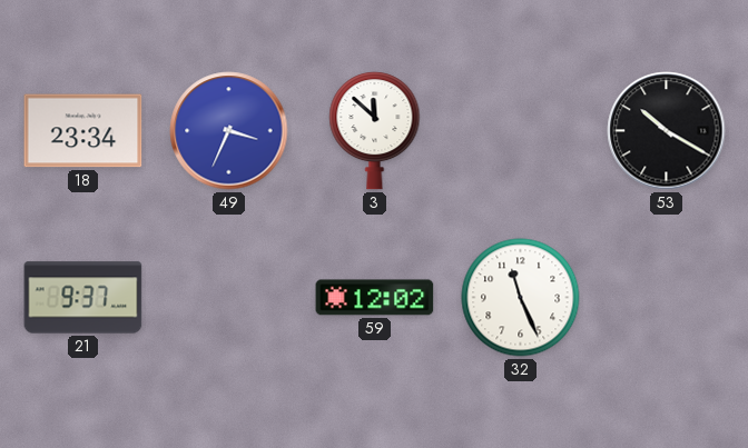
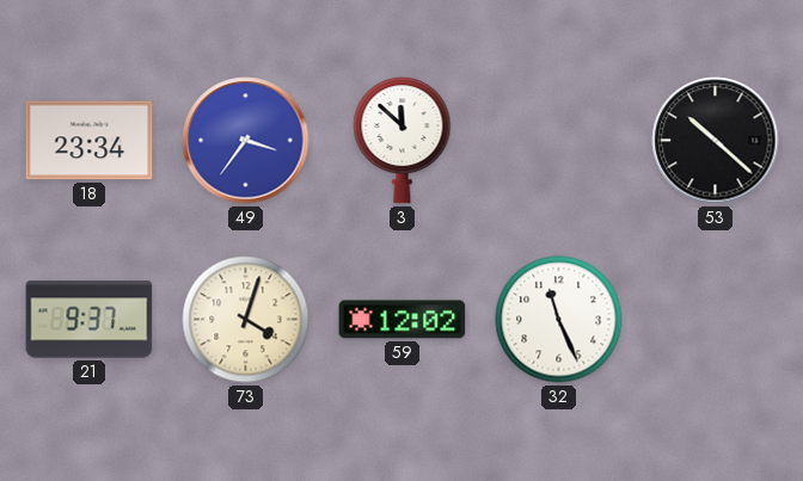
49: 3:34 -> 3:36
53: 10:20 -> 10:22
73: none -> 4:03
